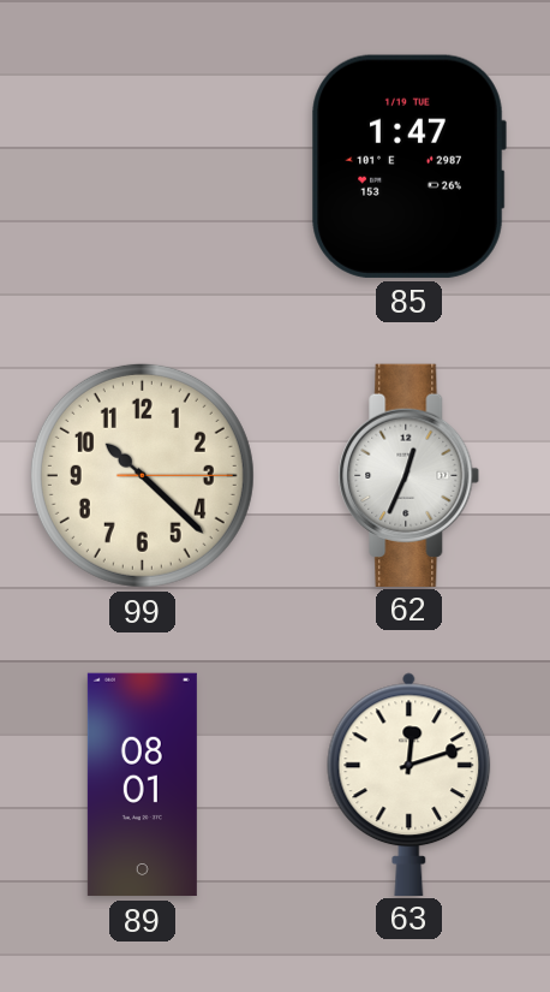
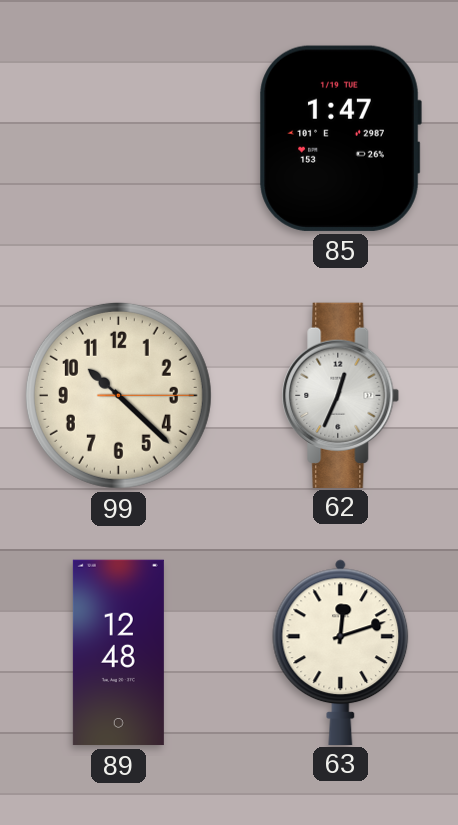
89: 08:01 -> 12:48
